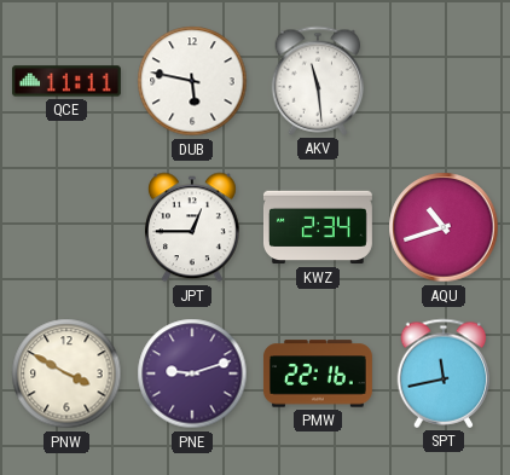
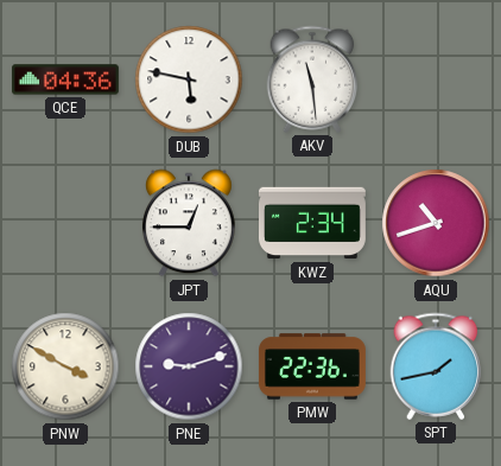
QCE: 11:11 -> 04:36
PMW: 22:16 -> 22:36
SPT: 11:43 -> 1:43
